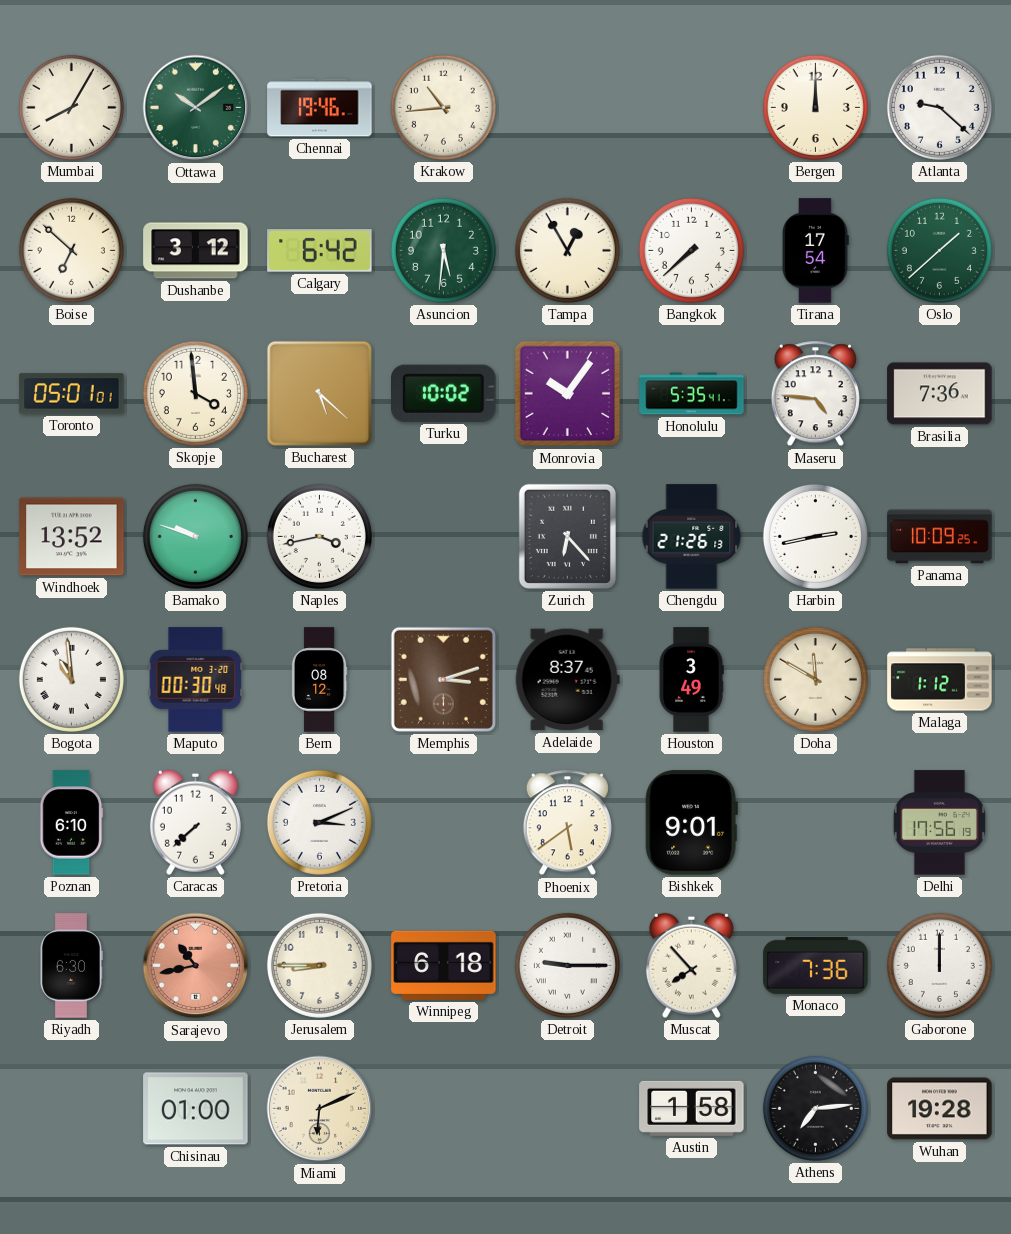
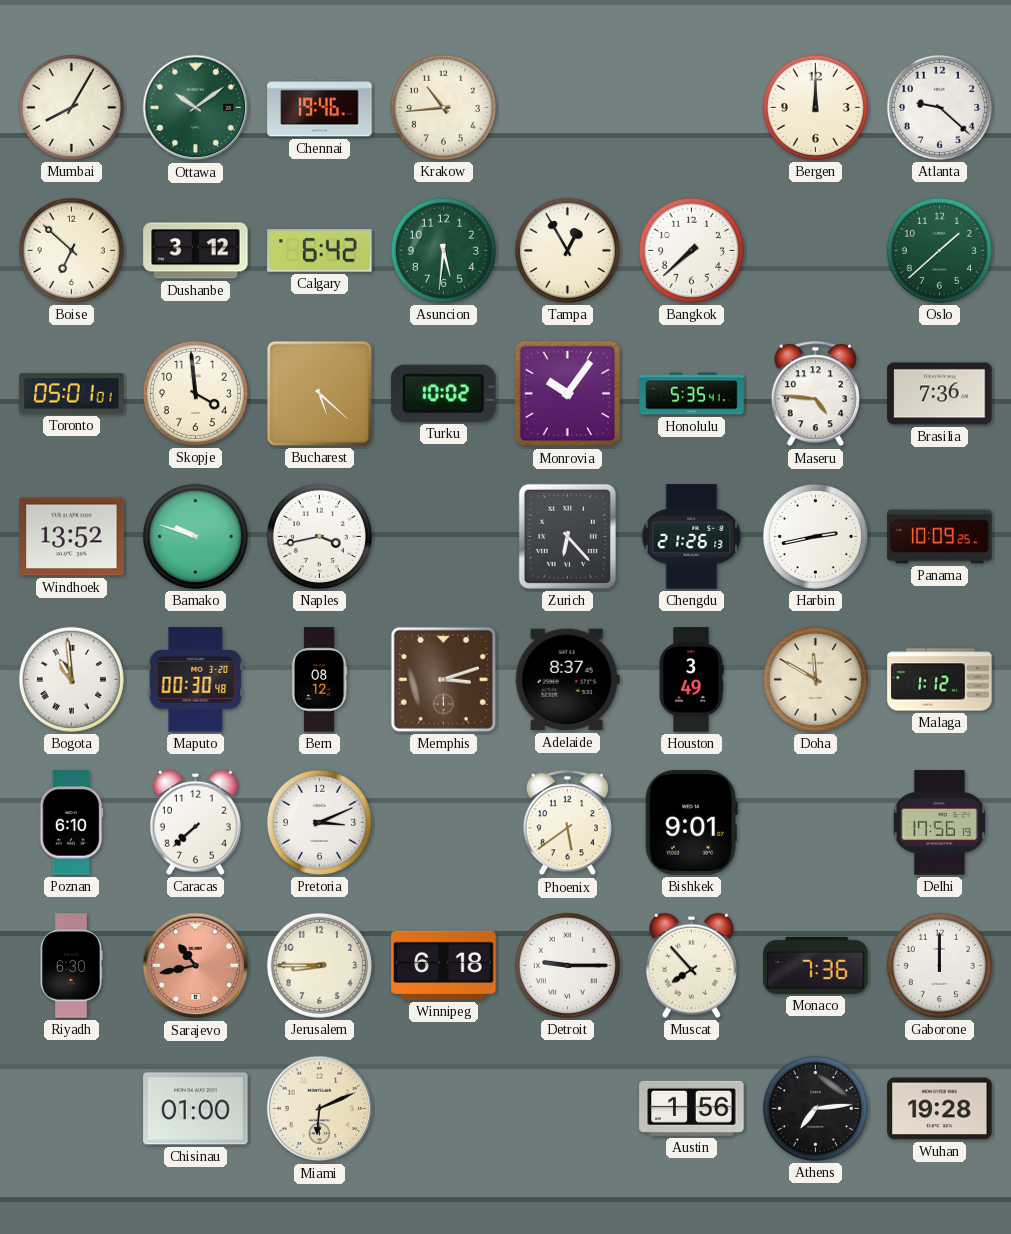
Tirana: 17:54 -> none
Austin: 1:58 -> 1:56
